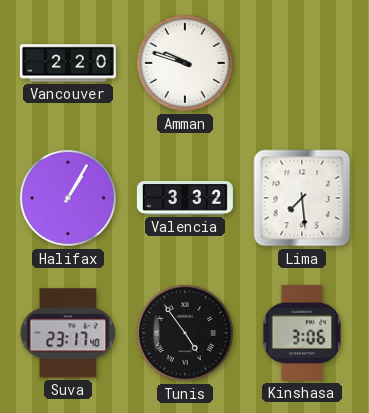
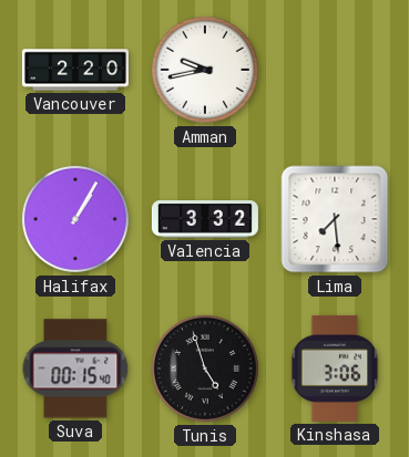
Amman: 9:48 -> 9:43
Suva: 23:17 -> 00:15
Tunis: 4:54 -> 4:57
